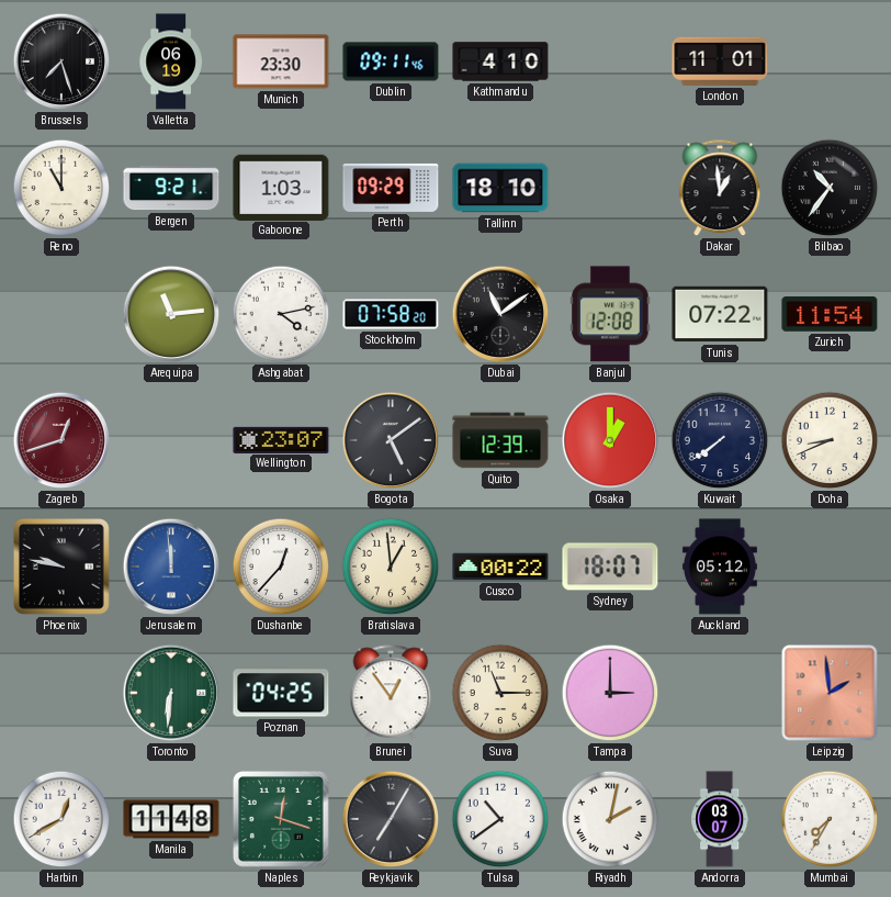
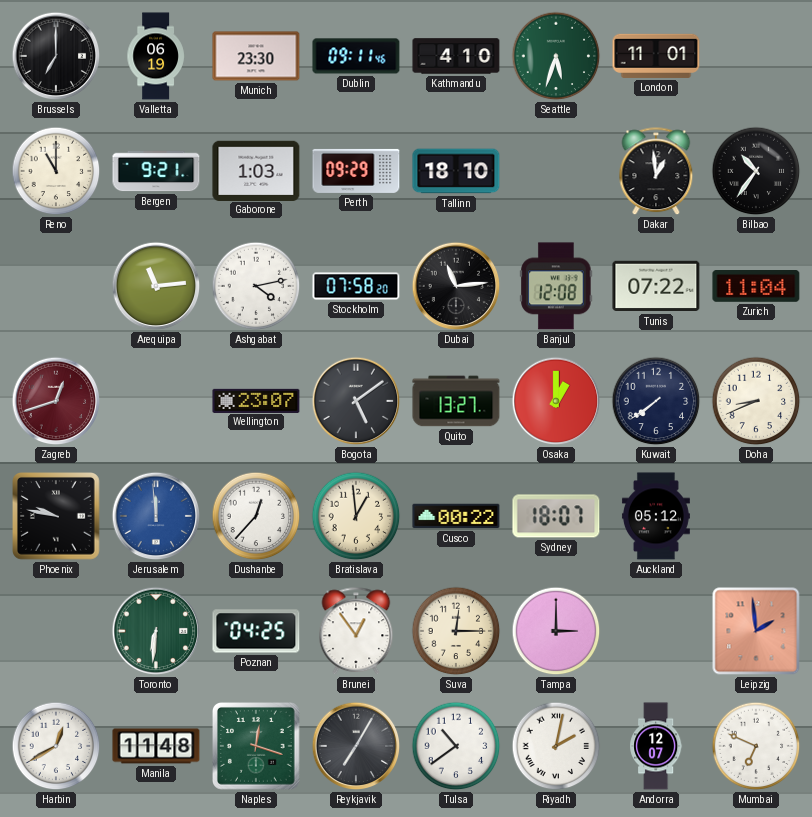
Brussels: 7:27 -> 7:00
Seattle: none -> 5:33
Dubai: 11:09 -> 11:14
Zurich: 11:54 -> 11:04
Quito: 12:39 -> 13:27
Suva: 11:15 -> 12:15
Andorra: 03:07 -> 12:07
Mumbai: 7:35 -> 6:49
